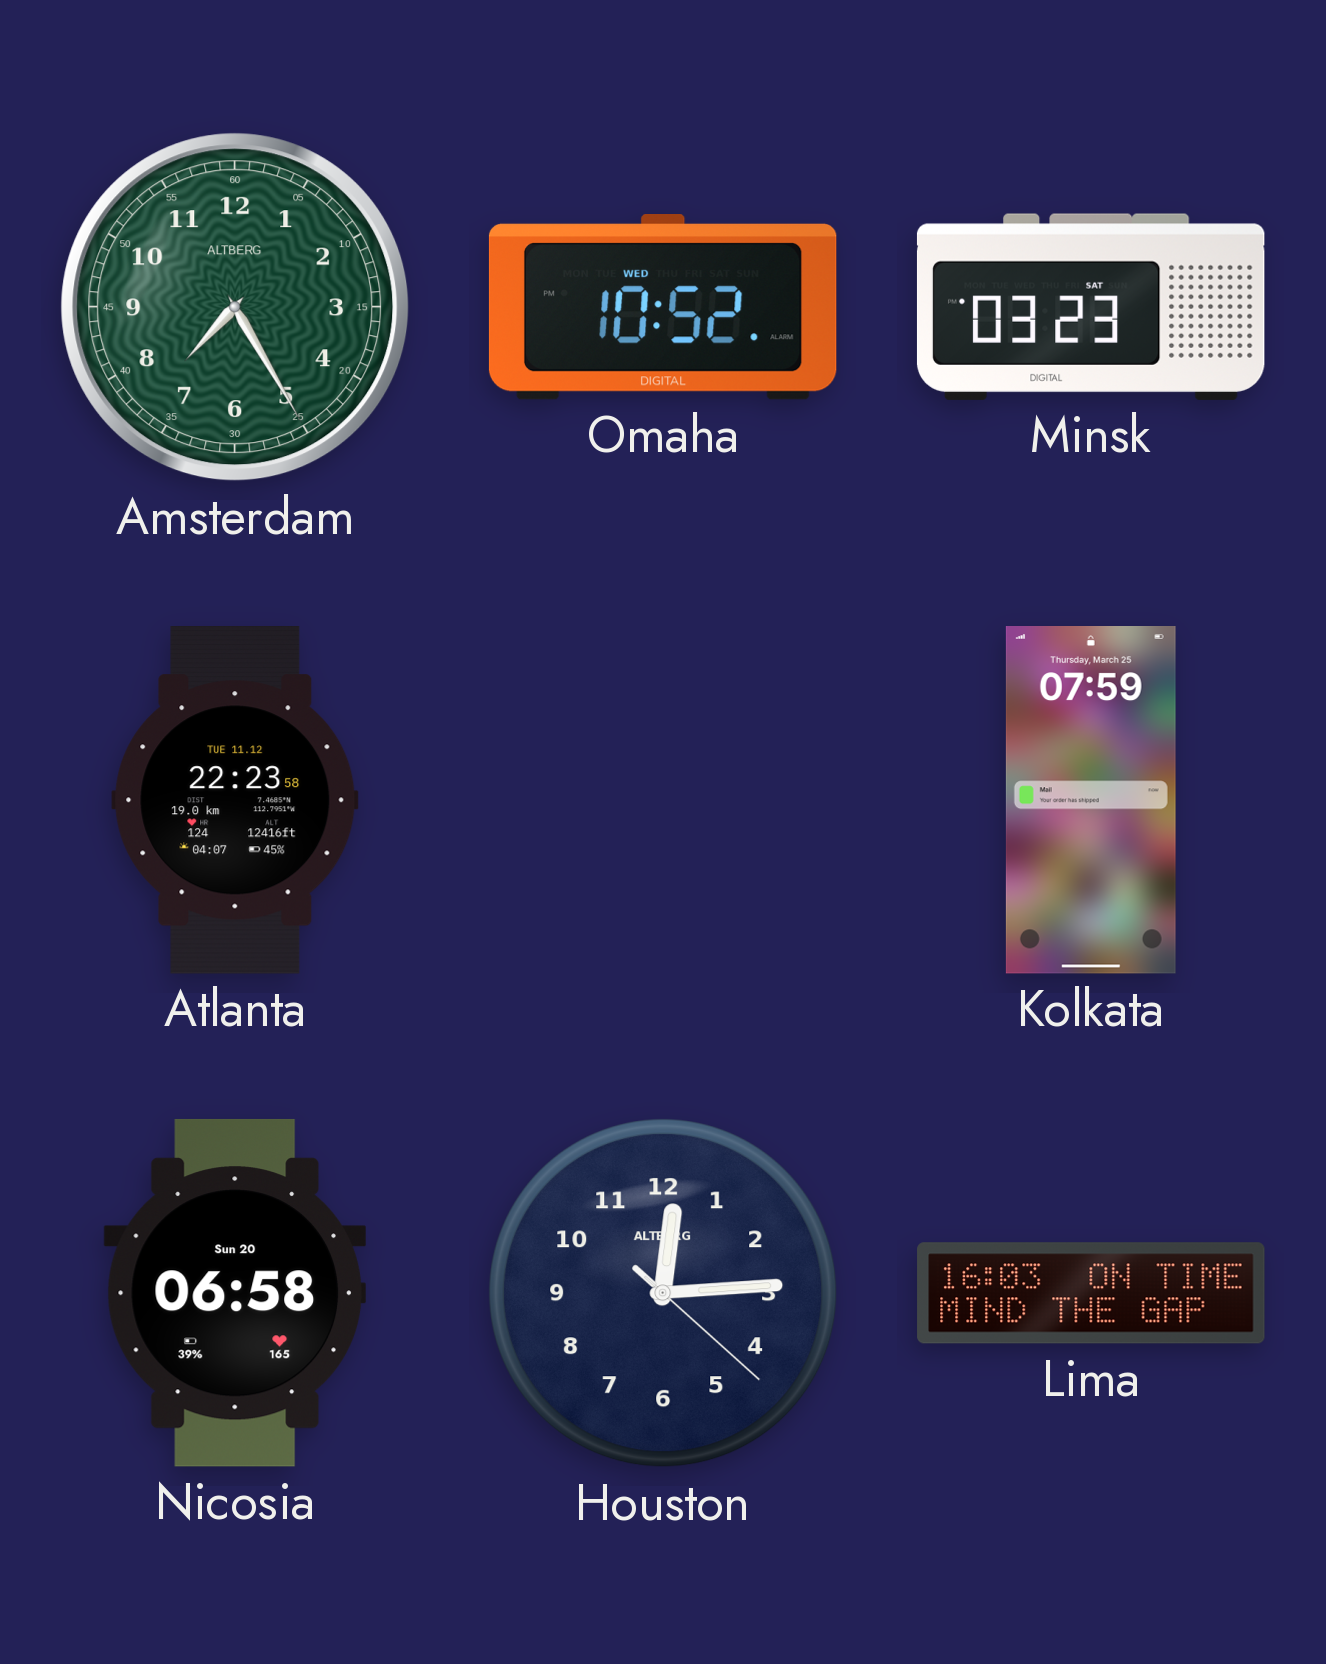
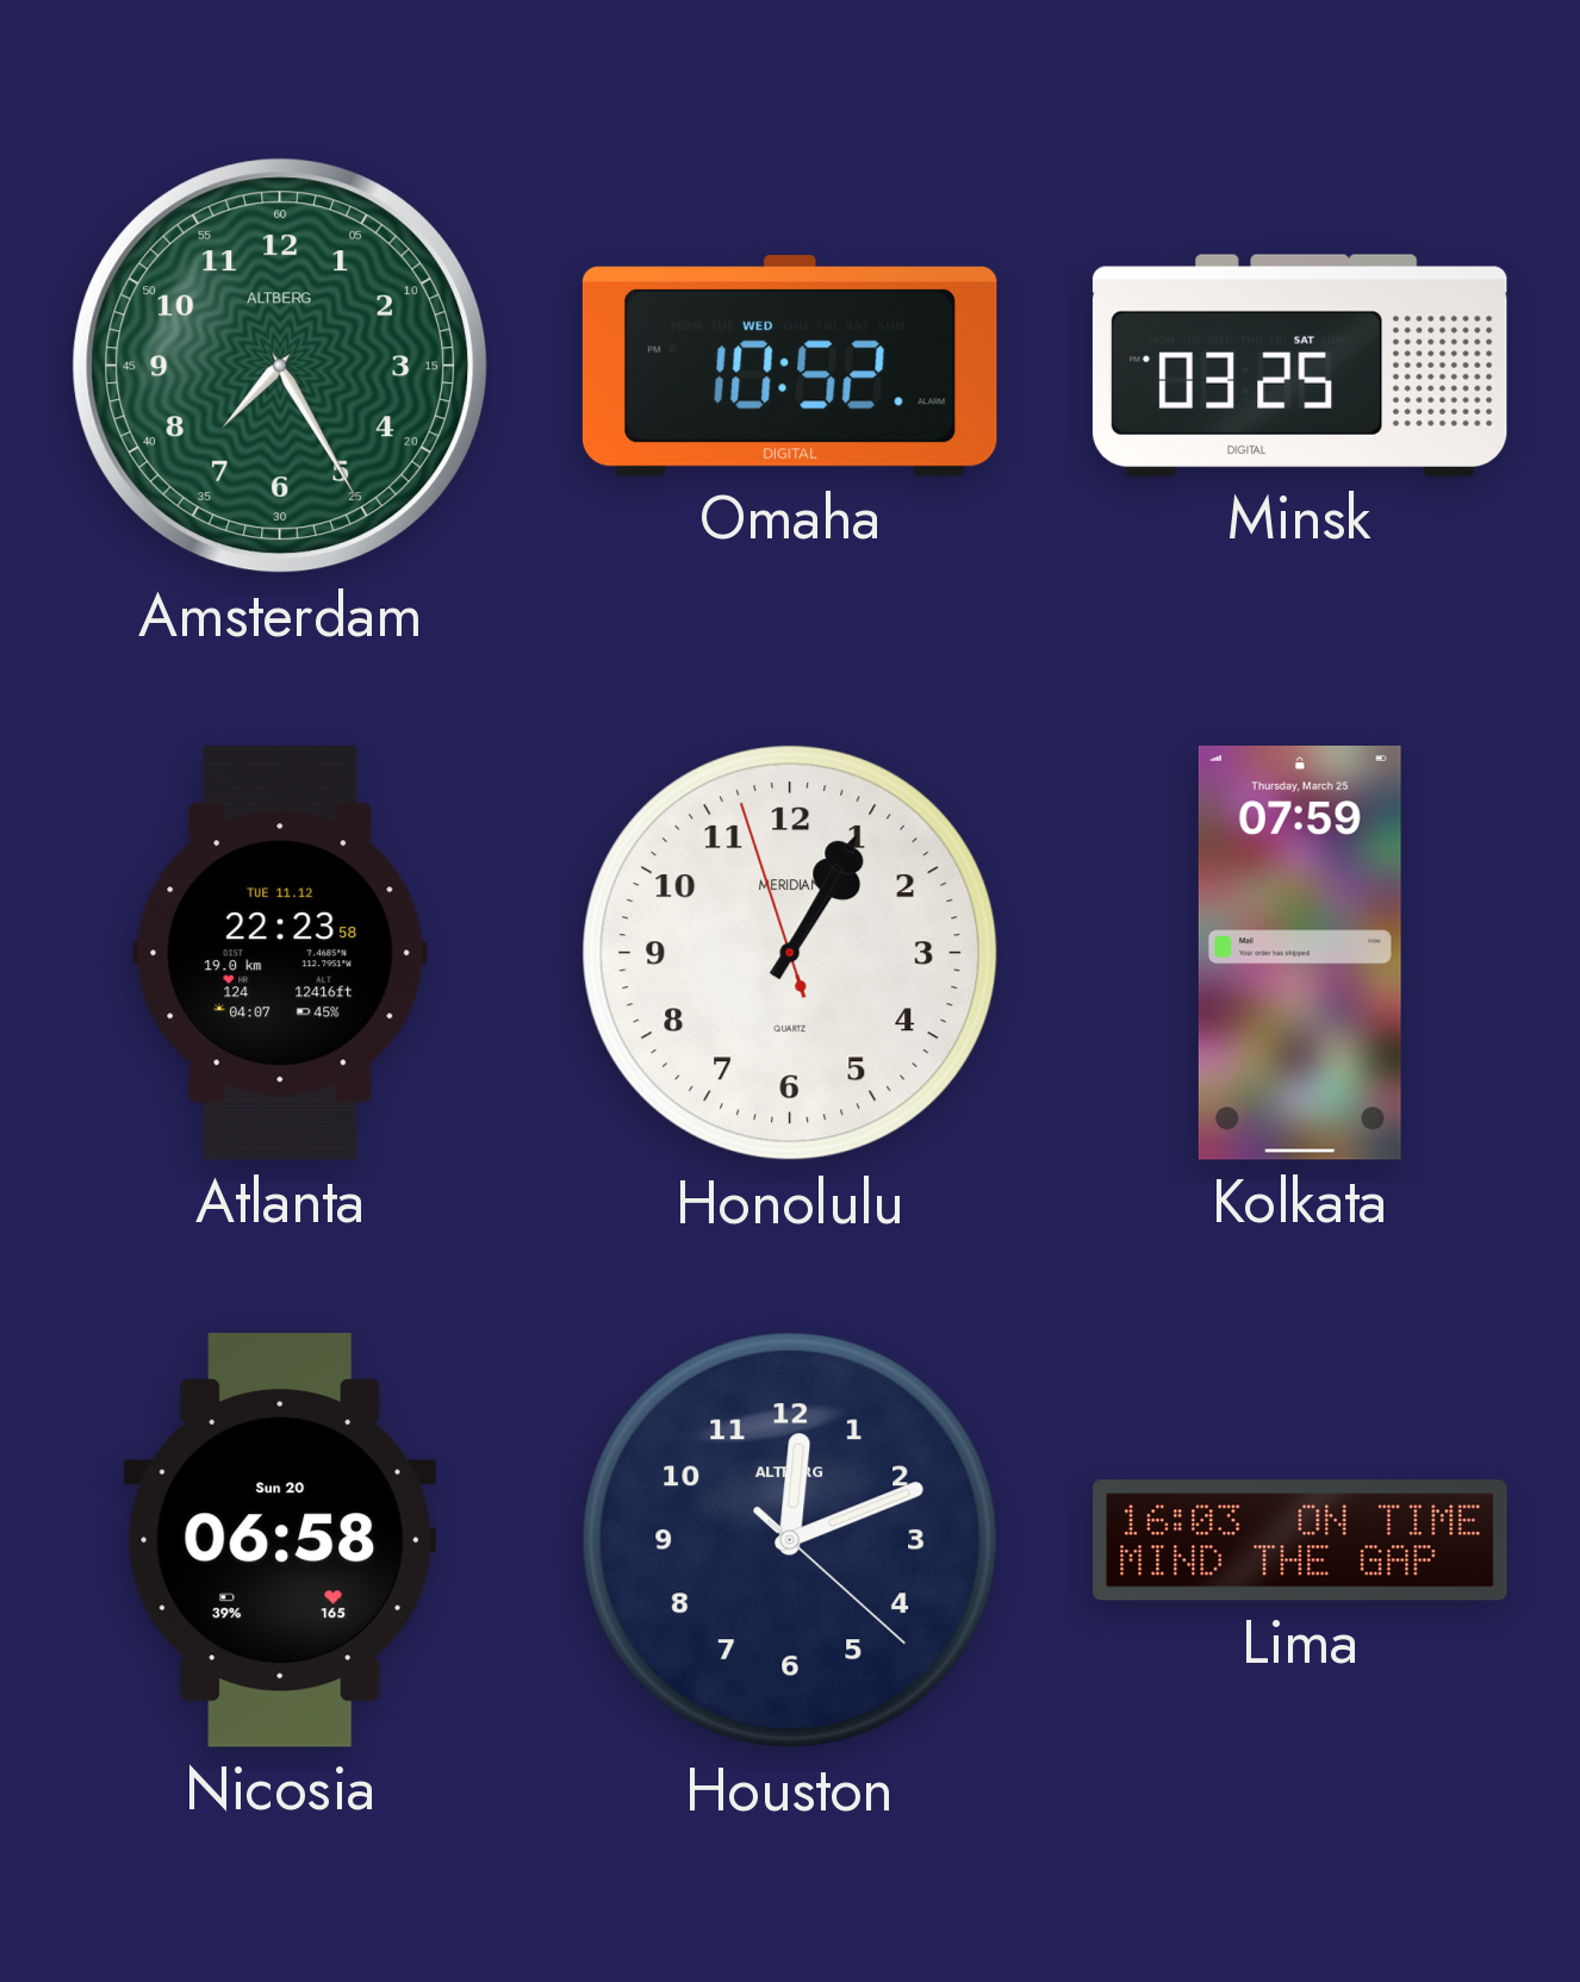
Minsk: 03:23 -> 03:25
Honolulu: none -> 1:04
Houston: 12:14 -> 12:11
